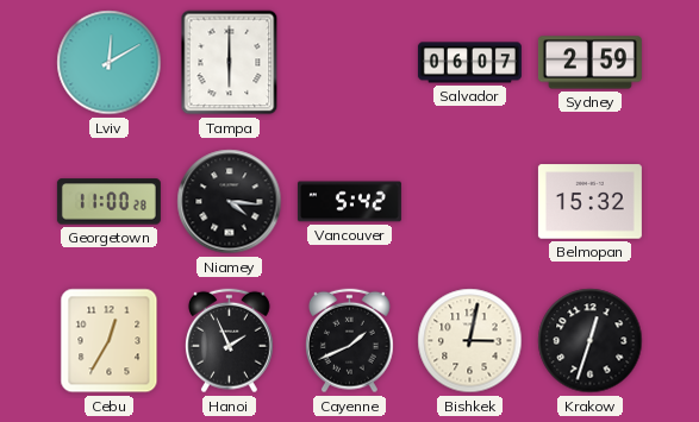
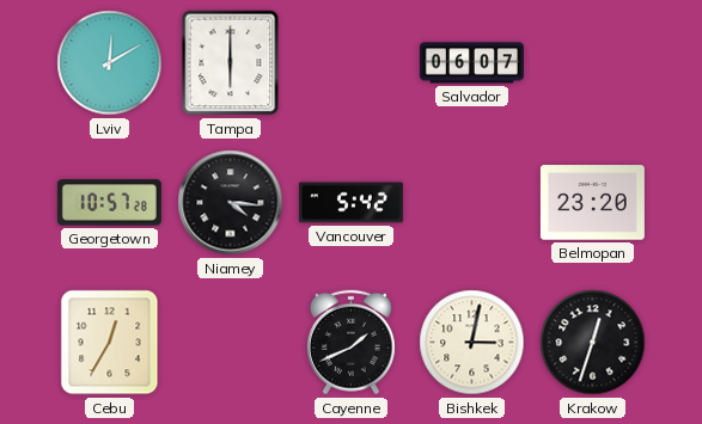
Sydney: 2:59 -> none
Georgetown: 11:00 -> 10:57
Belmopan: 15:32 -> 23:20
Hanoi: 1:56 -> none
